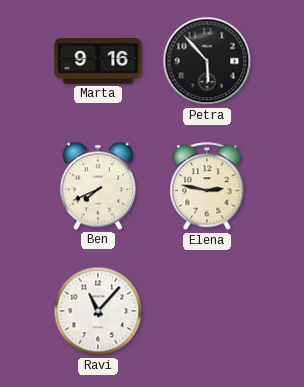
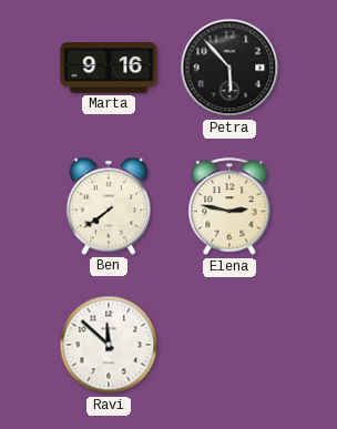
Ben: 7:41 -> 7:39
Ravi: 11:07 -> 11:52
